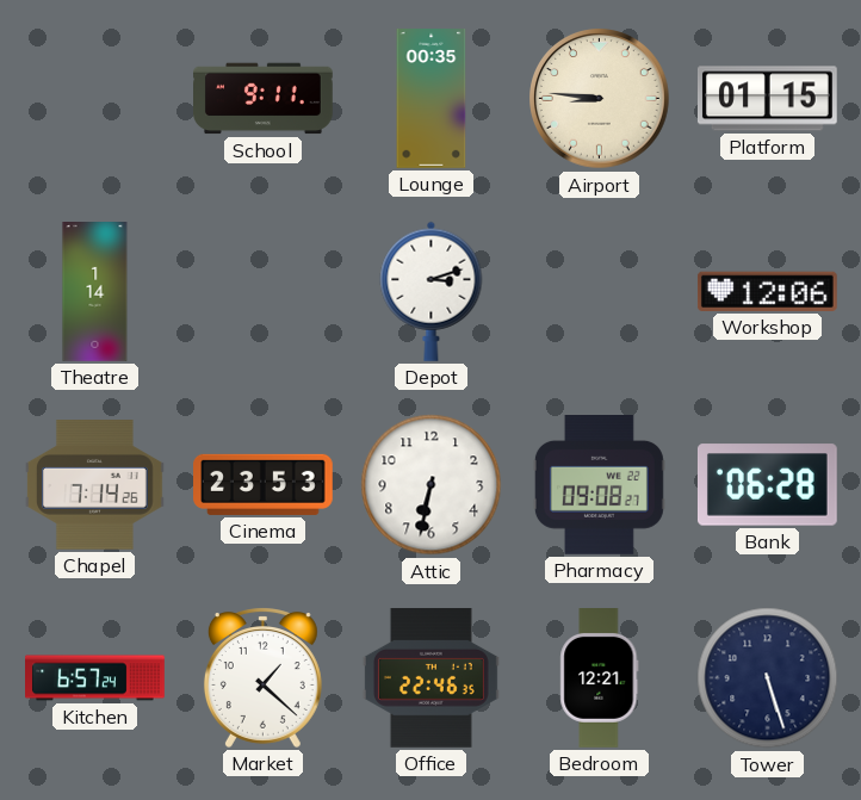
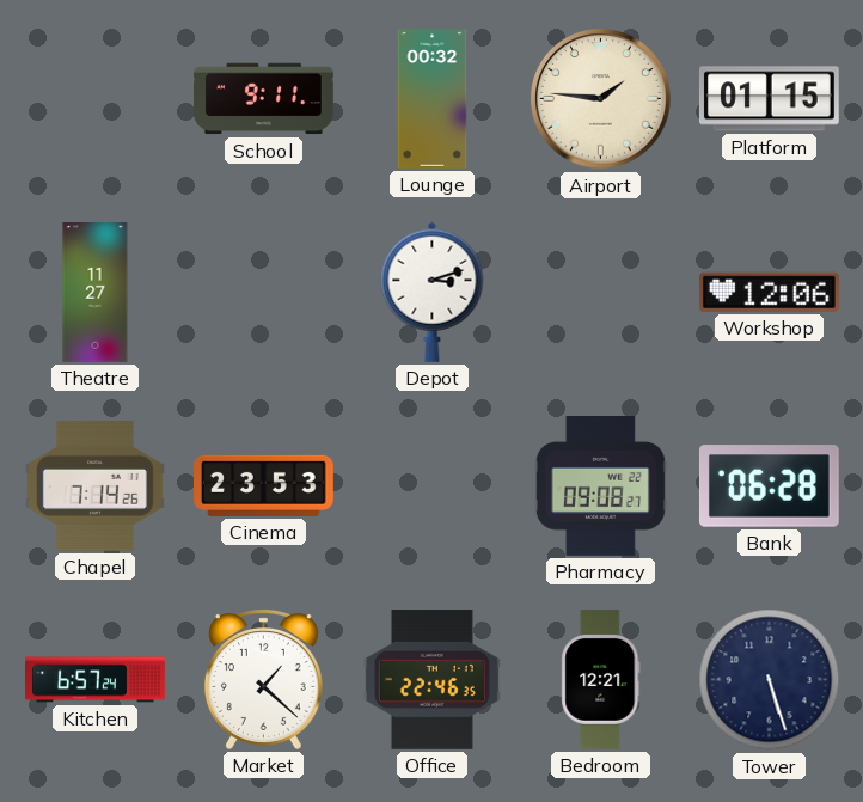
Lounge: 00:35 -> 00:32
Airport: 8:46 -> 1:46
Theatre: 1:14 -> 11:27
Attic: 6:32 -> none
